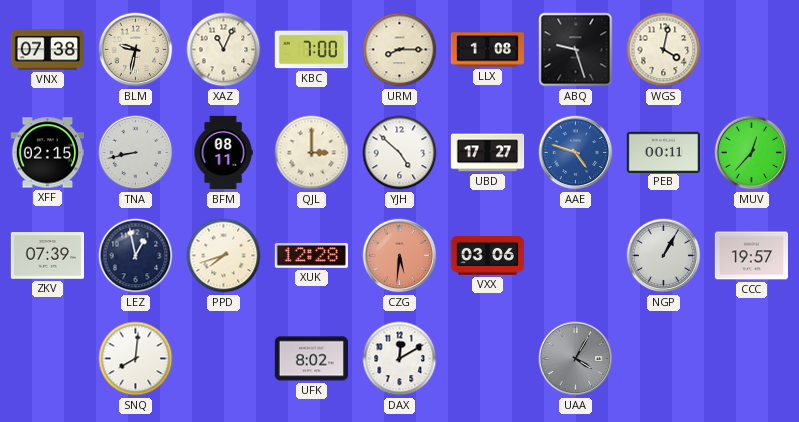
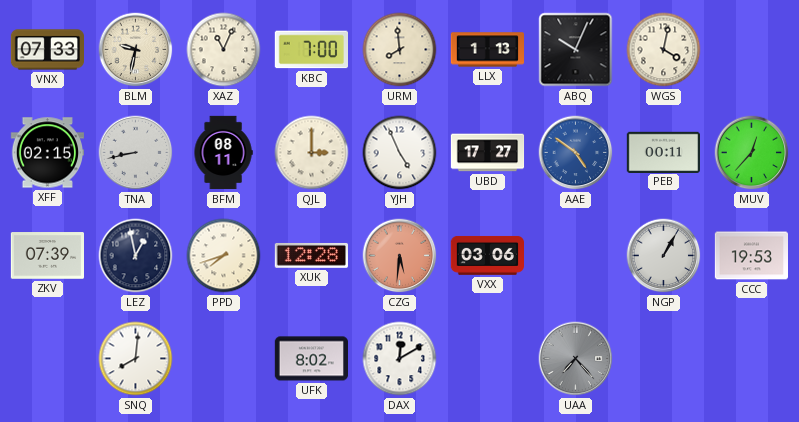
VNX: 07:38 -> 07:33
URM: 8:15 -> 7:59
LLX: 1:08 -> 1:13
ABQ: 9:27 -> 10:04
YJH: 4:52 -> 4:56
AAE: 4:48 -> 4:51
CCC: 19:57 -> 19:53
UAA: 4:05 -> 7:23
